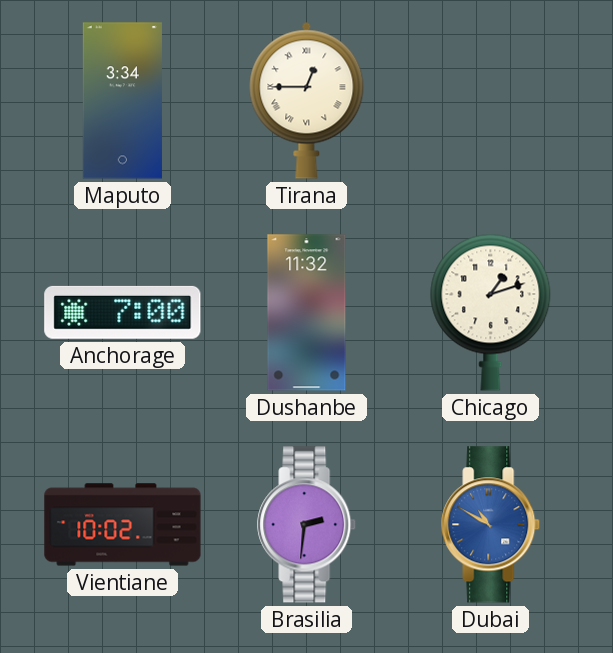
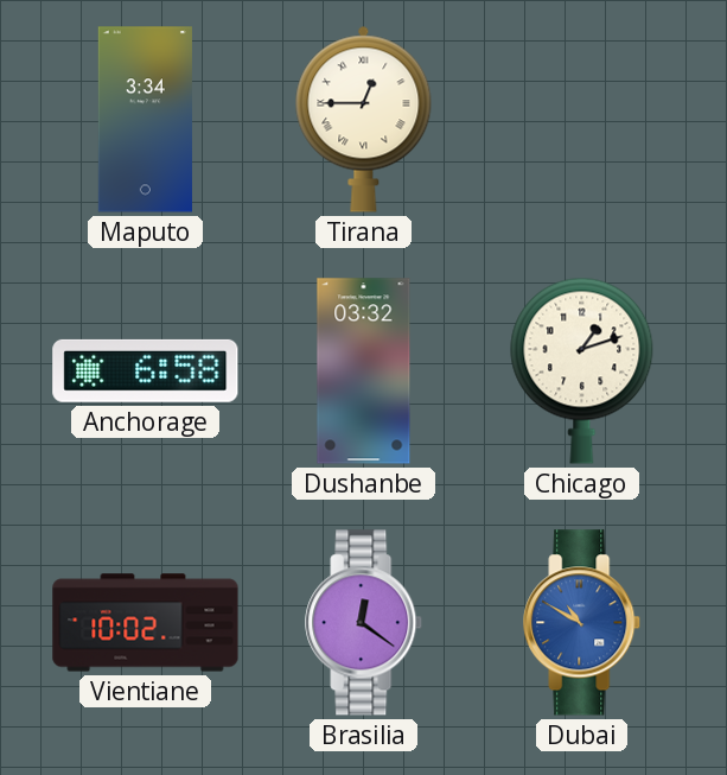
Anchorage: 7:00 -> 6:58
Dushanbe: 11:32 -> 03:32
Brasilia: 2:31 -> 12:21
